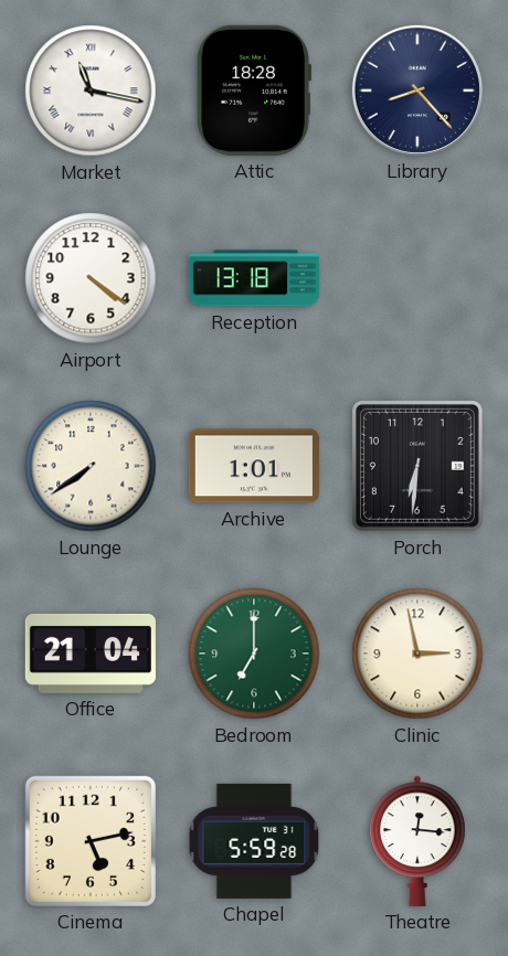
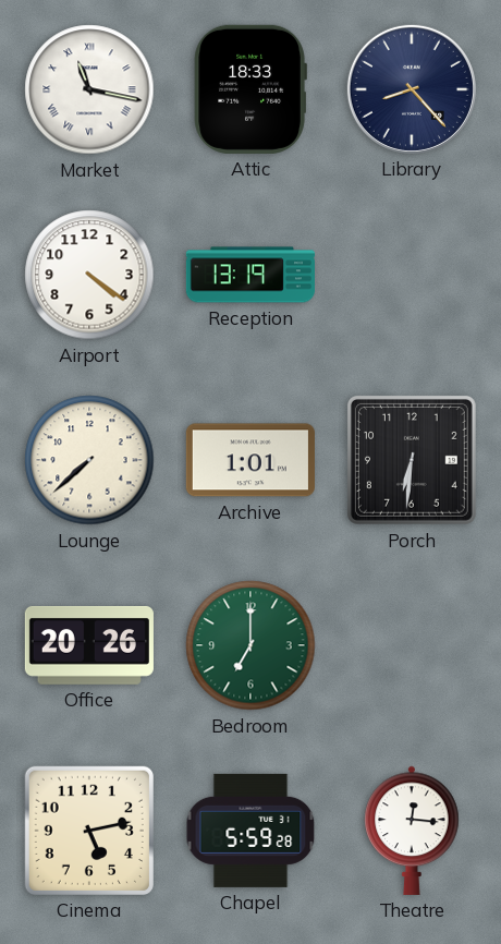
Attic: 18:28 -> 18:33
Reception: 13:18 -> 13:19
Lounge: 7:39 -> 7:38
Office: 21:04 -> 20:26
Clinic: 2:58 -> none
